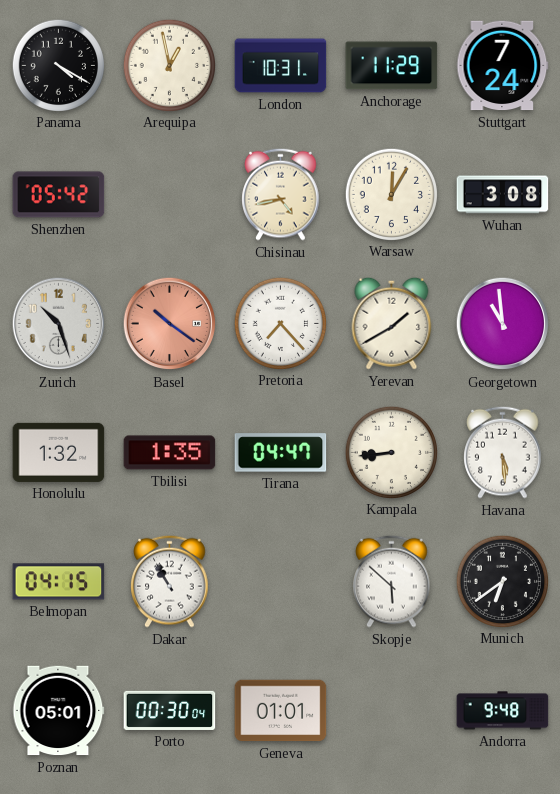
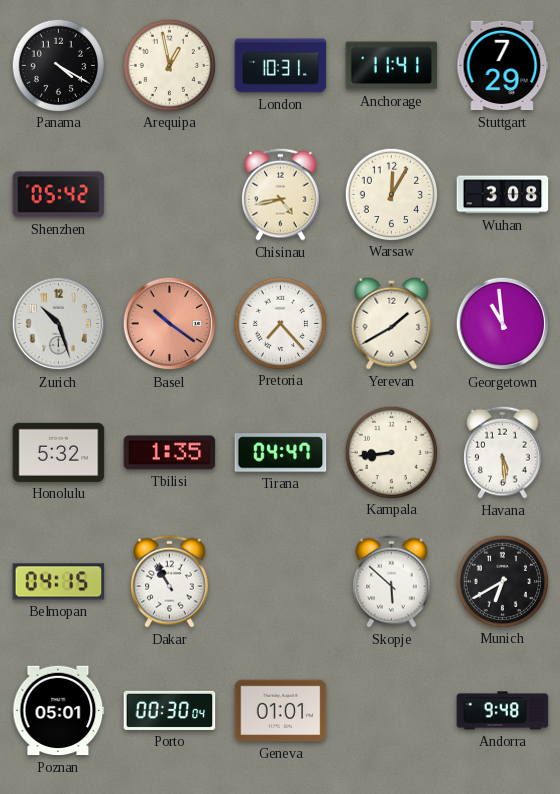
Anchorage: 11:29 -> 11:41
Stuttgart: 7:24 -> 7:29
Honolulu: 1:32 -> 5:32
Munich: 6:39 -> 6:40
